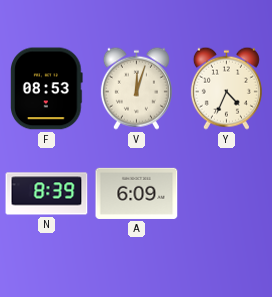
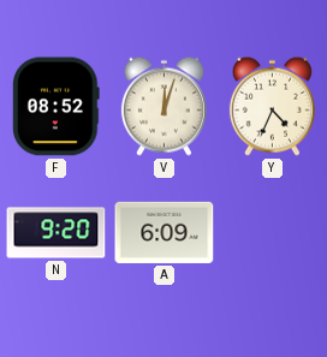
F: 08:53 -> 08:52
N: 8:39 -> 9:20
